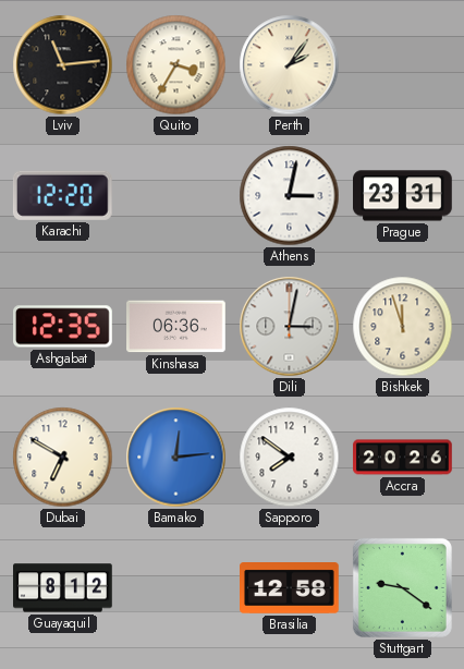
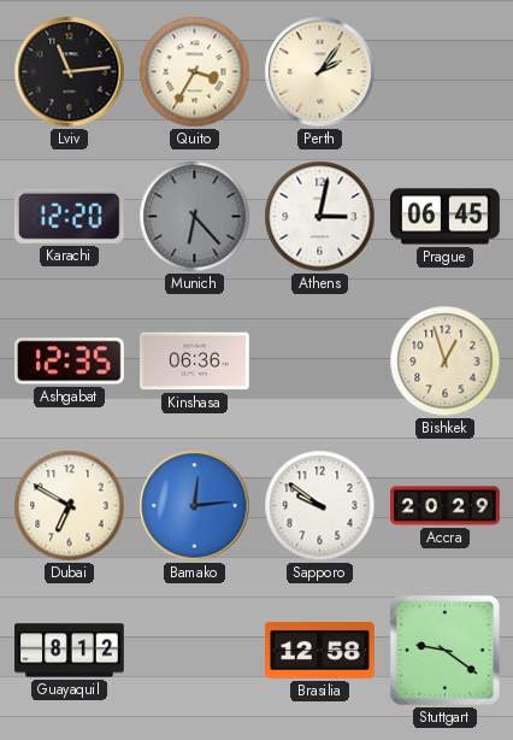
Munich: none -> 6:23
Prague: 23:31 -> 06:45
Dili: 3:02 -> none
Bishkek: 11:57 -> 12:57
Sapporo: 7:51 -> 9:51
Accra: 20:26 -> 20:29
